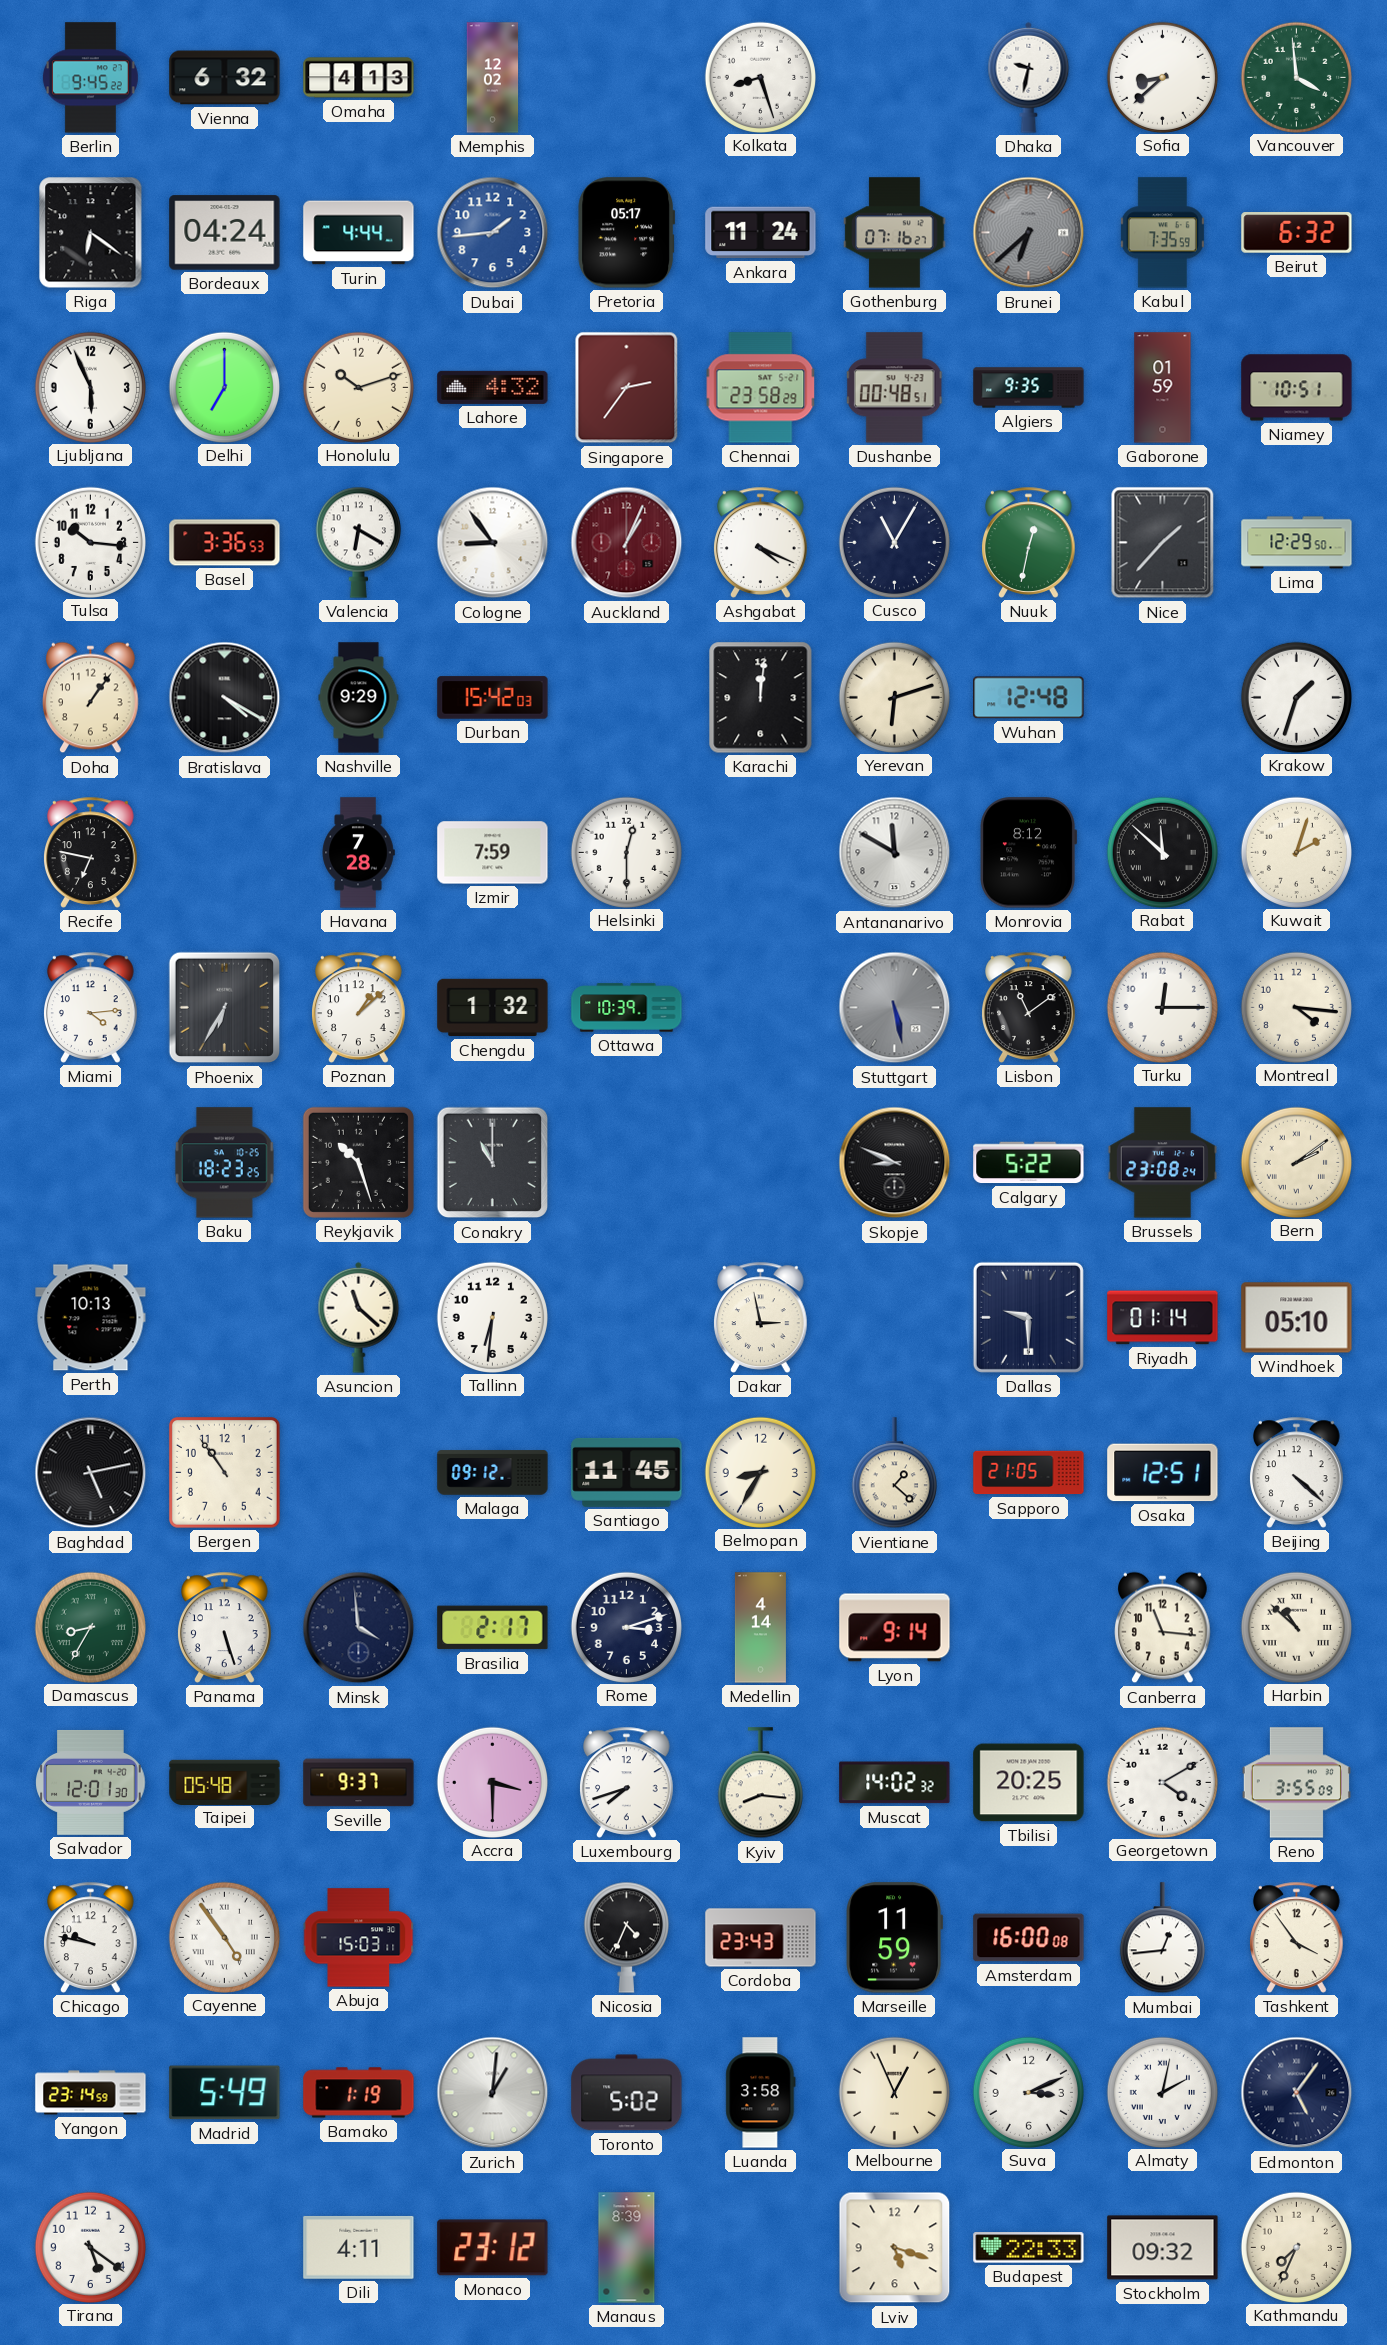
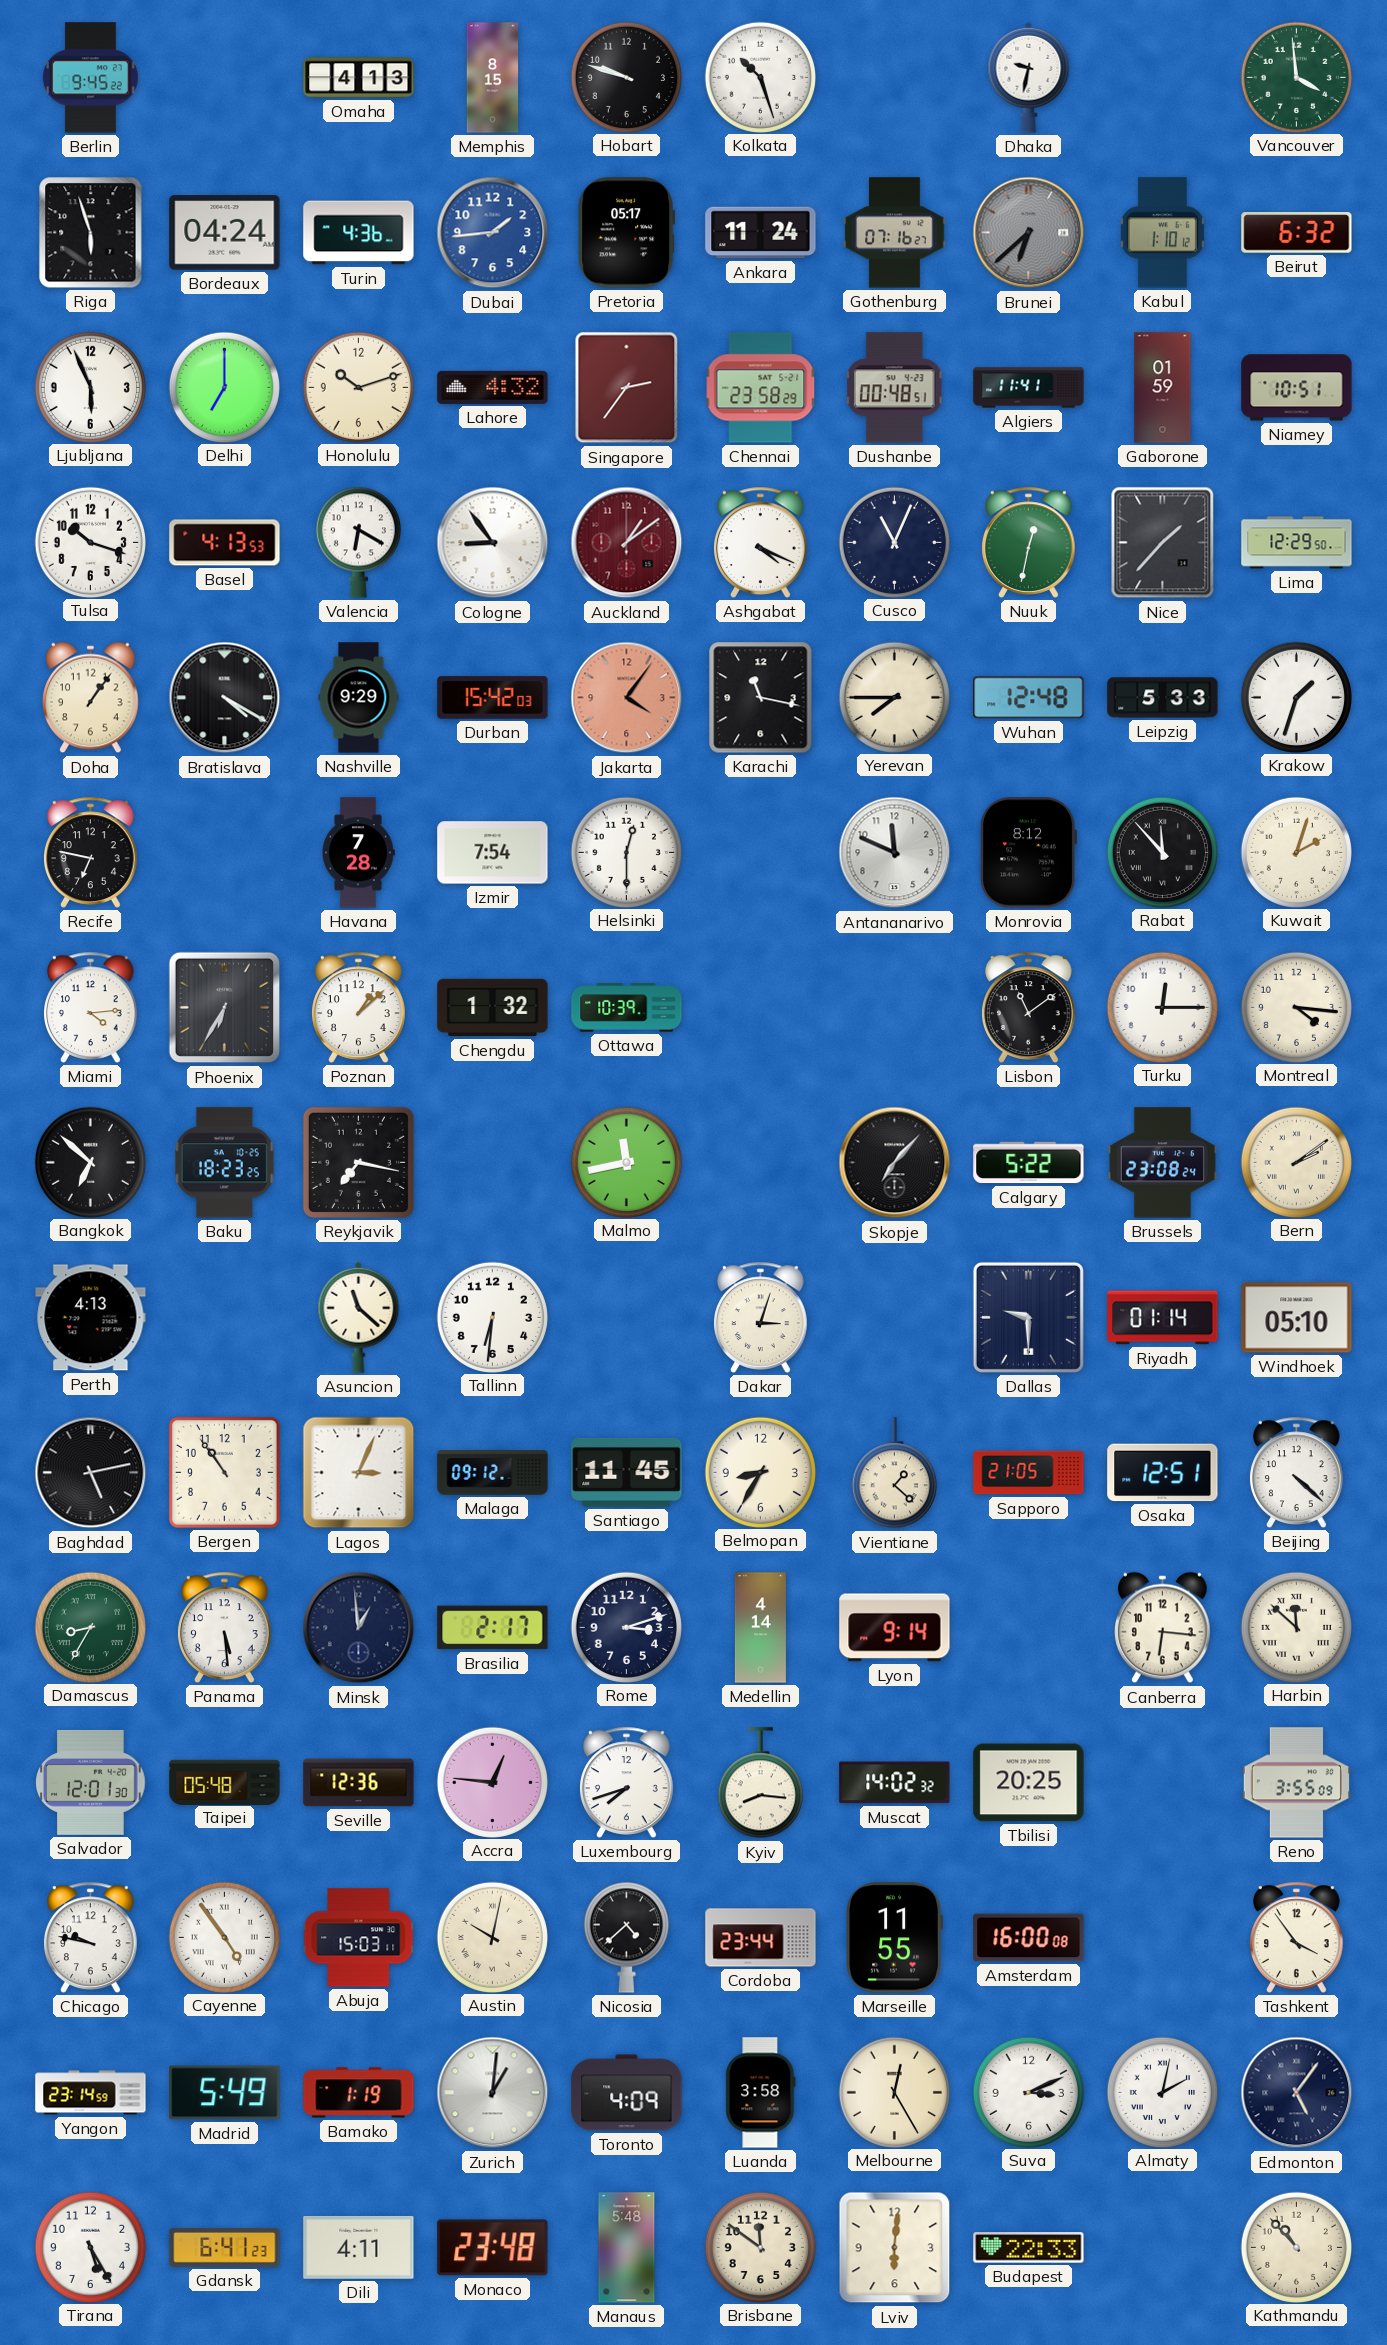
Vienna: 6:32 -> none
Memphis: 12:02 -> 8:15
Hobart: none -> 9:48
Kolkata: 8:27 -> 10:27
Sofia: 8:38 -> none
Riga: 6:21 -> 5:57
Turin: 4:44 -> 4:36
Kabul: 7:35 -> 1:10
Algiers: 9:35 -> 11:41
Tulsa: 10:16 -> 10:18
Basel: 3:36 -> 4:13
Auckland: 1:04 -> 1:09
Cusco: 11:05 -> 11:04
Jakarta: none -> 4:06
Karachi: 12:01 -> 11:17
Yerevan: 6:12 -> 7:45
Leipzig: none -> 5:33
Izmir: 7:59 -> 7:54
Antananarivo: 11:50 -> 11:49
Rabat: 11:52 -> 11:53
Stuttgart: 5:28 -> none
Bangkok: none -> 6:52
Reykjavik: 10:27 -> 7:17
Conakry: 11:00 -> none
Malmo: none -> 11:43
Skopje: 8:49 -> 7:07
Perth: 10:13 -> 4:13
Dakar: 2:58 -> 3:03
Lagos: none -> 3:04
Panama: 5:27 -> 5:29
Minsk: 3:59 -> 12:59
Canberra: 11:16 -> 6:16
Harbin: 10:52 -> 11:52
Seville: 9:37 -> 12:36
Accra: 3:30 -> 12:46
Georgetown: 4:10 -> none
Austin: none -> 10:02
Nicosia: 4:34 -> 4:38
Cordoba: 23:43 -> 23:44
Marseille: 11:59 -> 11:55
Mumbai: 12:44 -> none
Toronto: 5:02 -> 4:09
Melbourne: 12:56 -> 12:25
Tirana: 5:21 -> 5:25
Gdansk: none -> 6:41
Monaco: 23:12 -> 23:48
Manaus: 8:39 -> 5:48
Brisbane: none -> 11:51
Lviv: 5:18 -> 6:01
Stockholm: 09:32 -> none
Kathmandu: 7:34 -> 10:53
